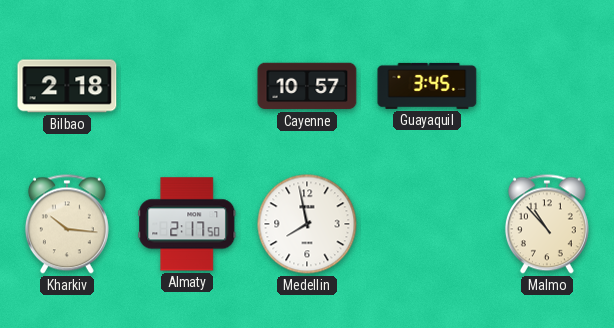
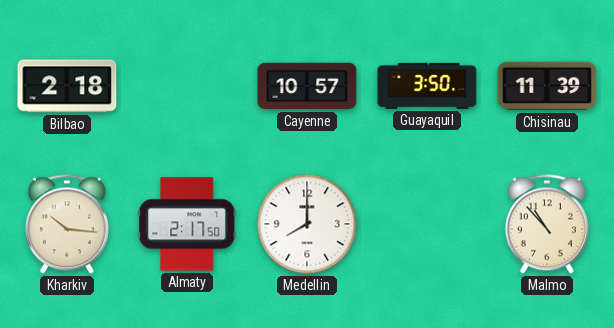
Guayaquil: 3:45 -> 3:50
Chisinau: none -> 11:39
Medellin: 7:58 -> 8:00
